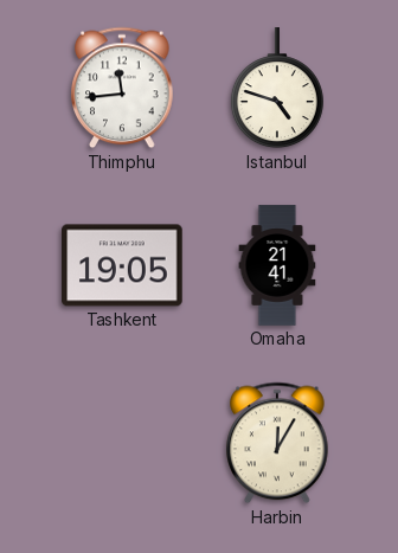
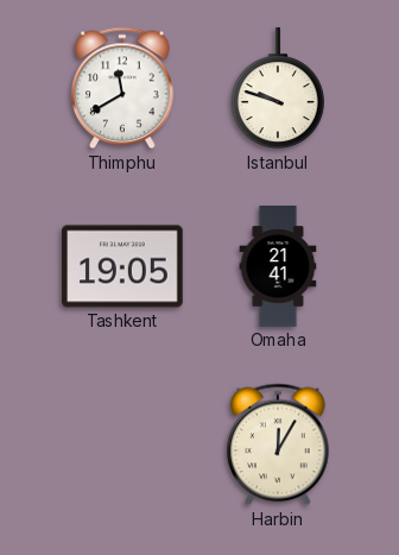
Thimphu: 11:44 -> 11:40
Istanbul: 4:48 -> 9:48
